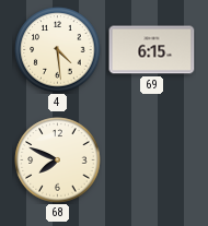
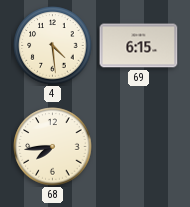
68: 7:49 -> 7:44
